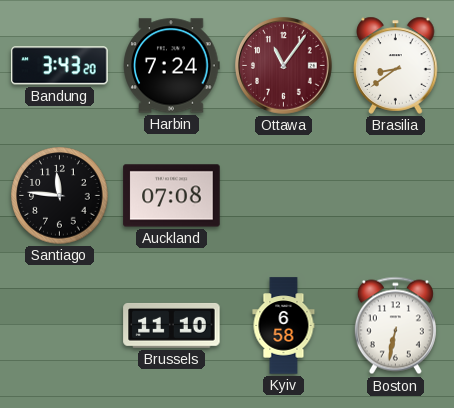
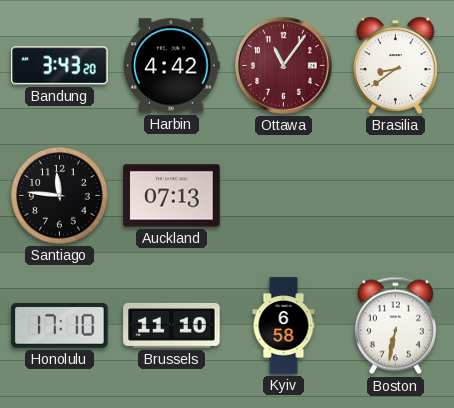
Harbin: 7:24 -> 4:42
Auckland: 07:08 -> 07:13
Honolulu: none -> 17:10
